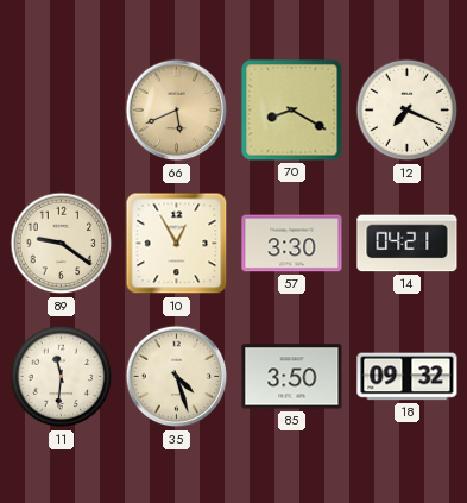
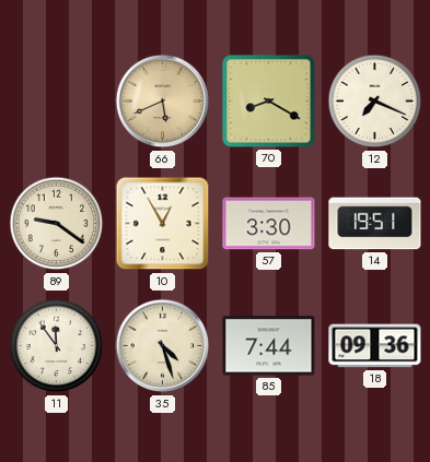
14: 04:21 -> 19:51
11: 11:31 -> 11:54
85: 3:50 -> 7:44
18: 09:32 -> 09:36
